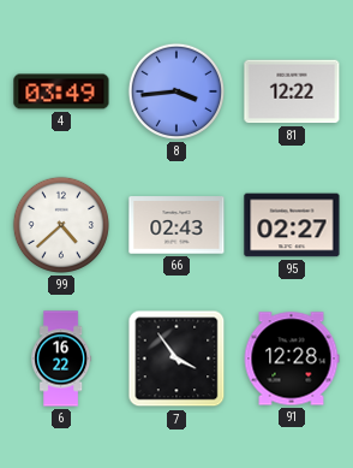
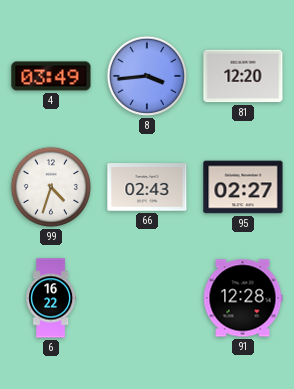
81: 12:22 -> 12:20
99: 4:38 -> 4:33
7: 3:54 -> none
